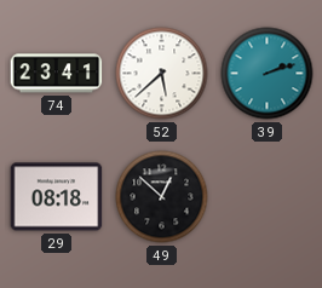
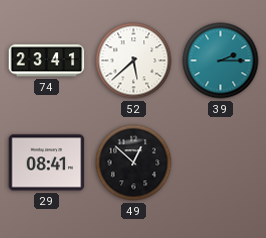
39: 2:12 -> 2:15
29: 08:18 -> 08:41
